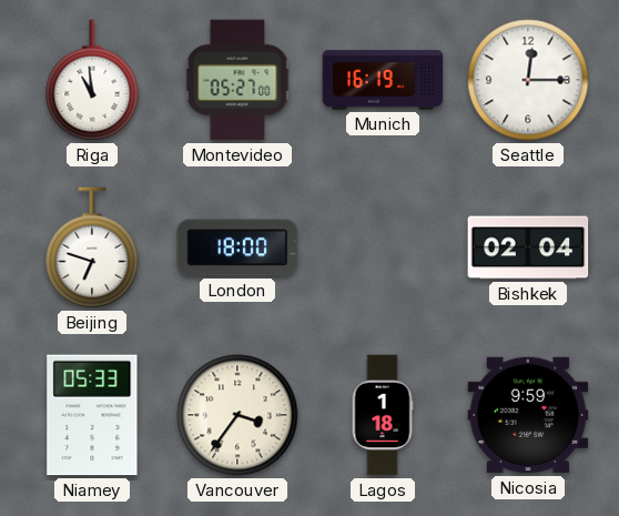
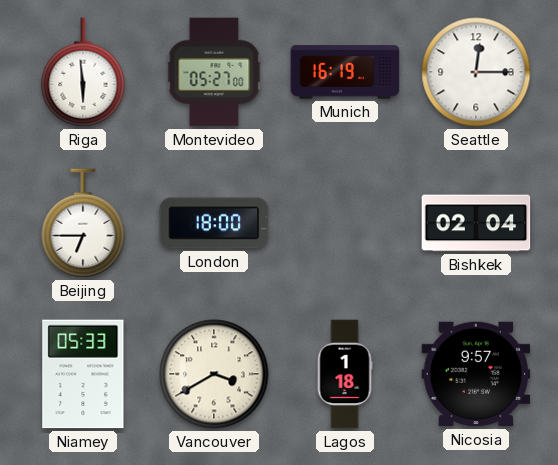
Riga: 10:59 -> 5:59
Beijing: 6:48 -> 6:45
Vancouver: 3:36 -> 3:40
Nicosia: 9:59 -> 9:57
